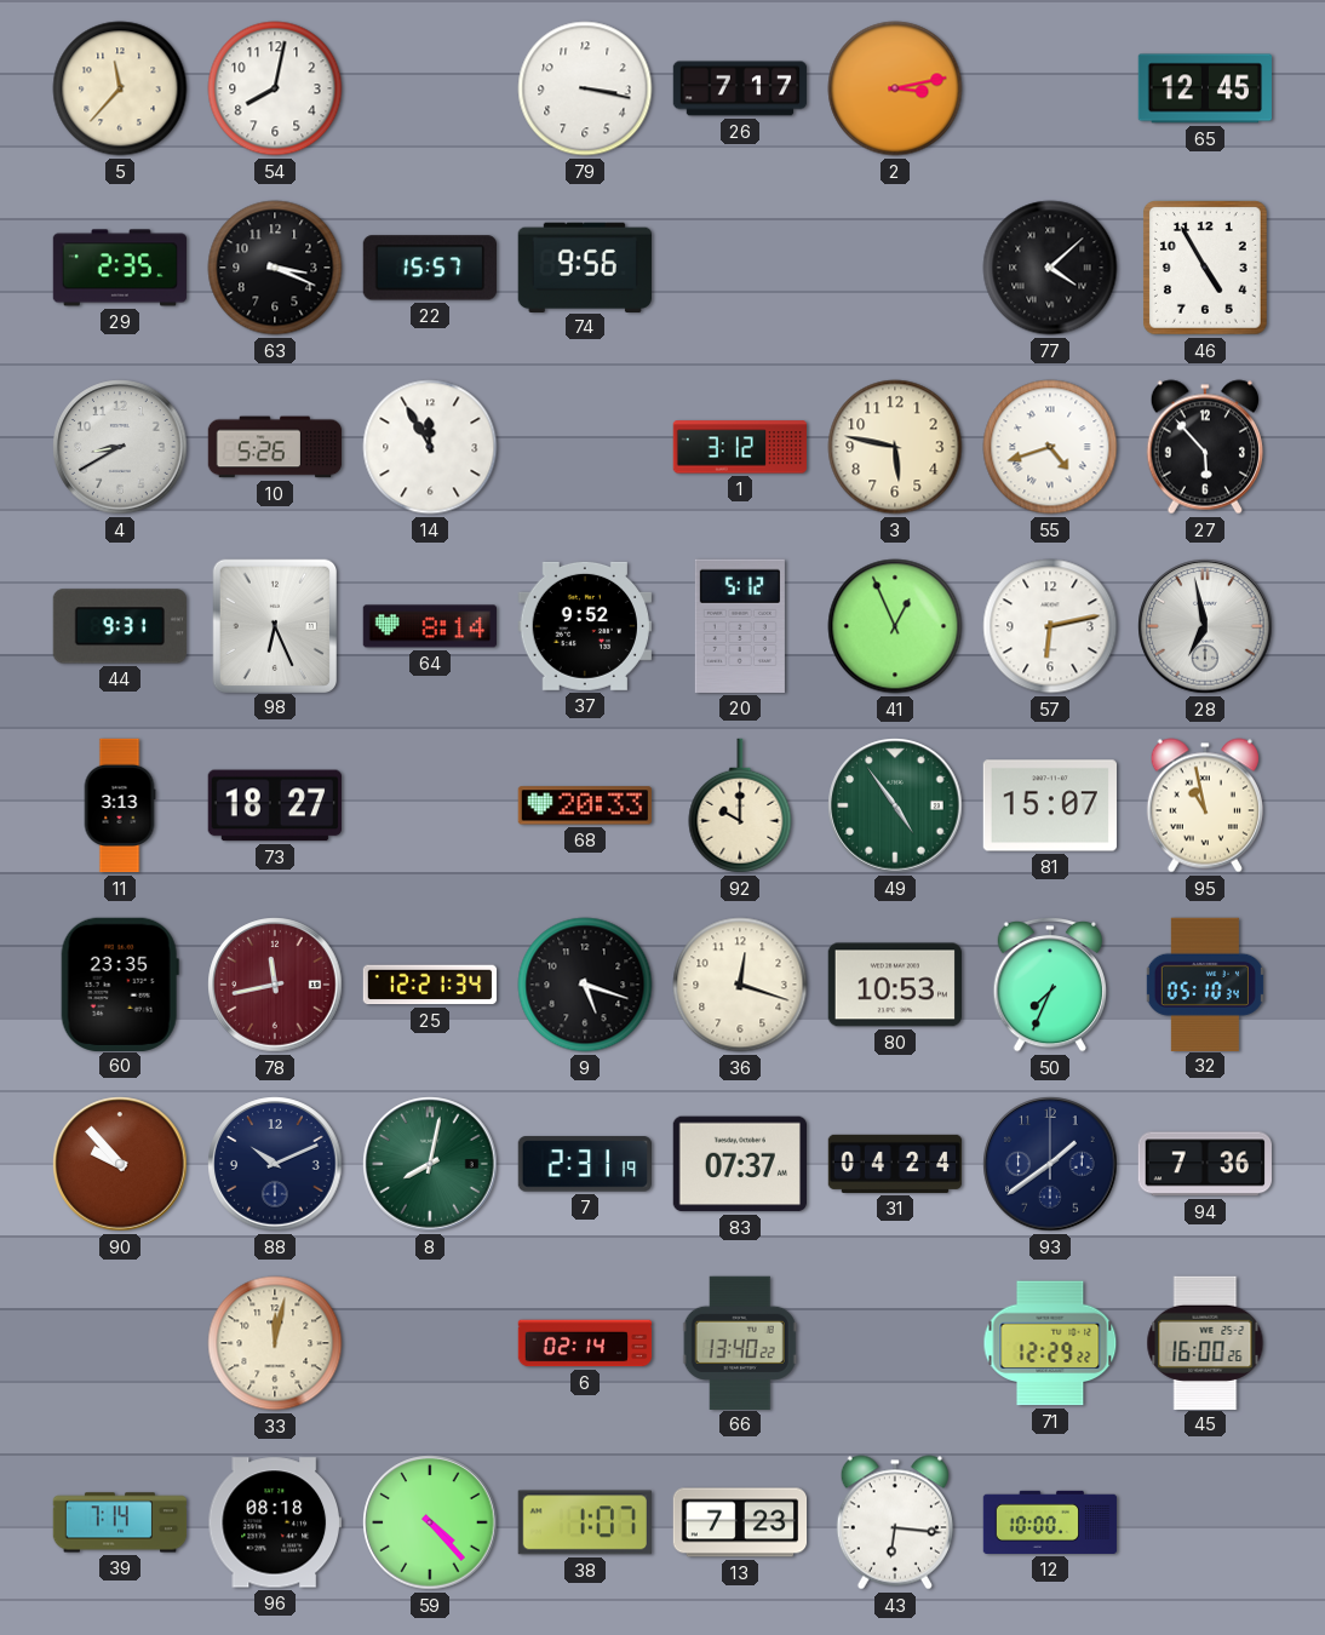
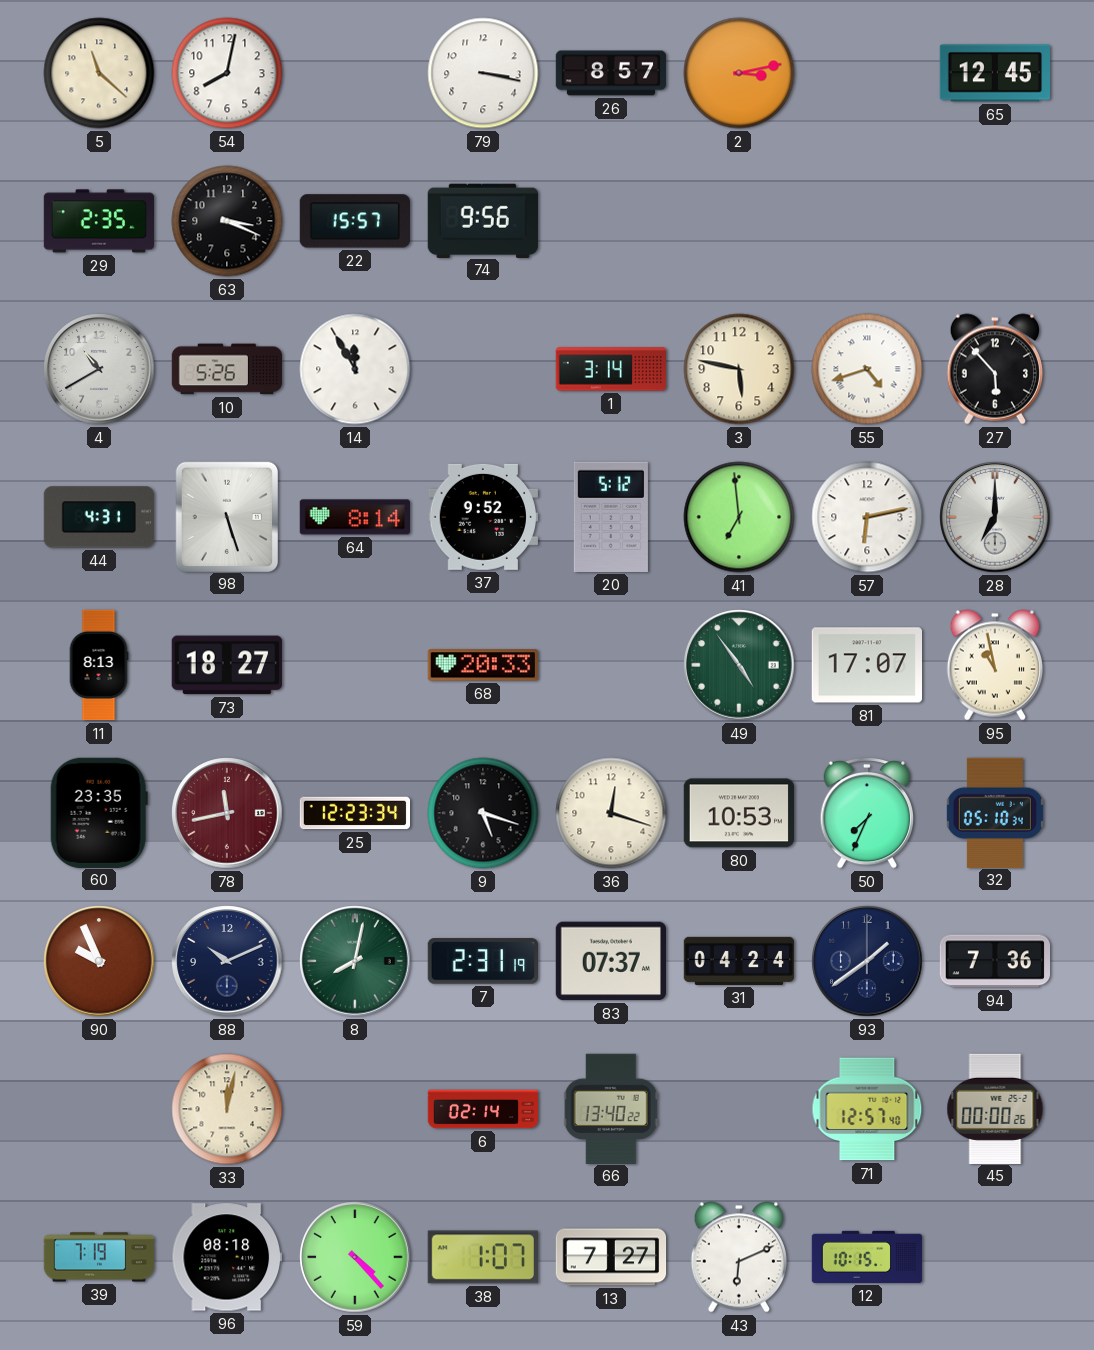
5: 11:37 -> 11:22
26: 7:17 -> 8:57
77: 4:08 -> none
46: 4:55 -> none
4: 8:40 -> 10:40
1: 3:12 -> 3:14
44: 9:31 -> 4:31
98: 6:26 -> 5:27
41: 12:56 -> 6:59
28: 6:58 -> 7:00
11: 3:13 -> 8:13
92: 10:00 -> none
81: 15:07 -> 17:07
25: 12:21 -> 12:23
90: 9:53 -> 9:56
71: 12:29 -> 12:57
45: 16:00 -> 00:00
39: 7:14 -> 7:19
13: 7:23 -> 7:27
43: 6:16 -> 6:11
12: 10:00 -> 10:15
